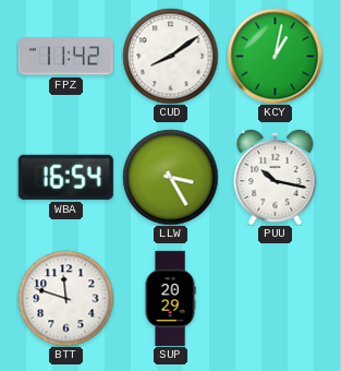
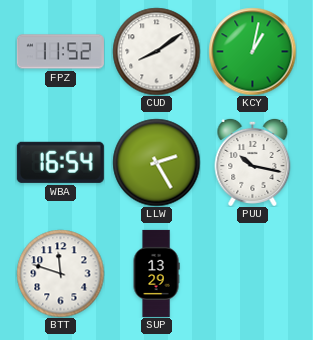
FPZ: 11:42 -> 11:52
LLW: 3:25 -> 2:25
SUP: 20:29 -> 13:29
